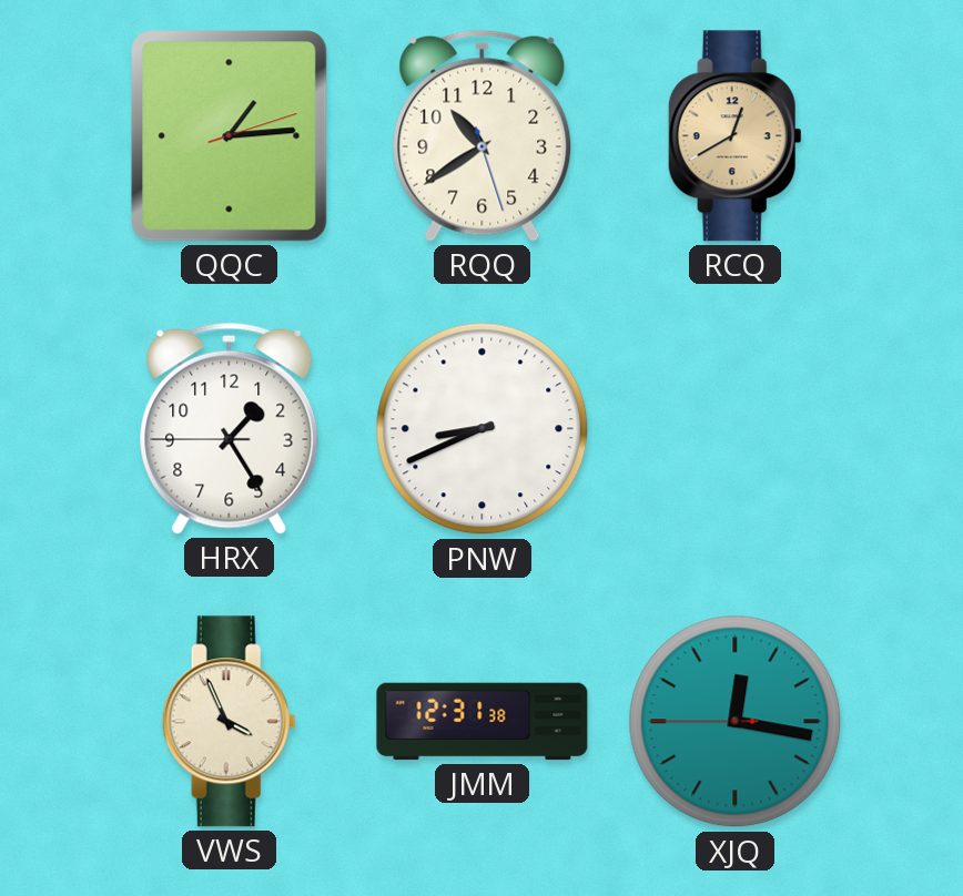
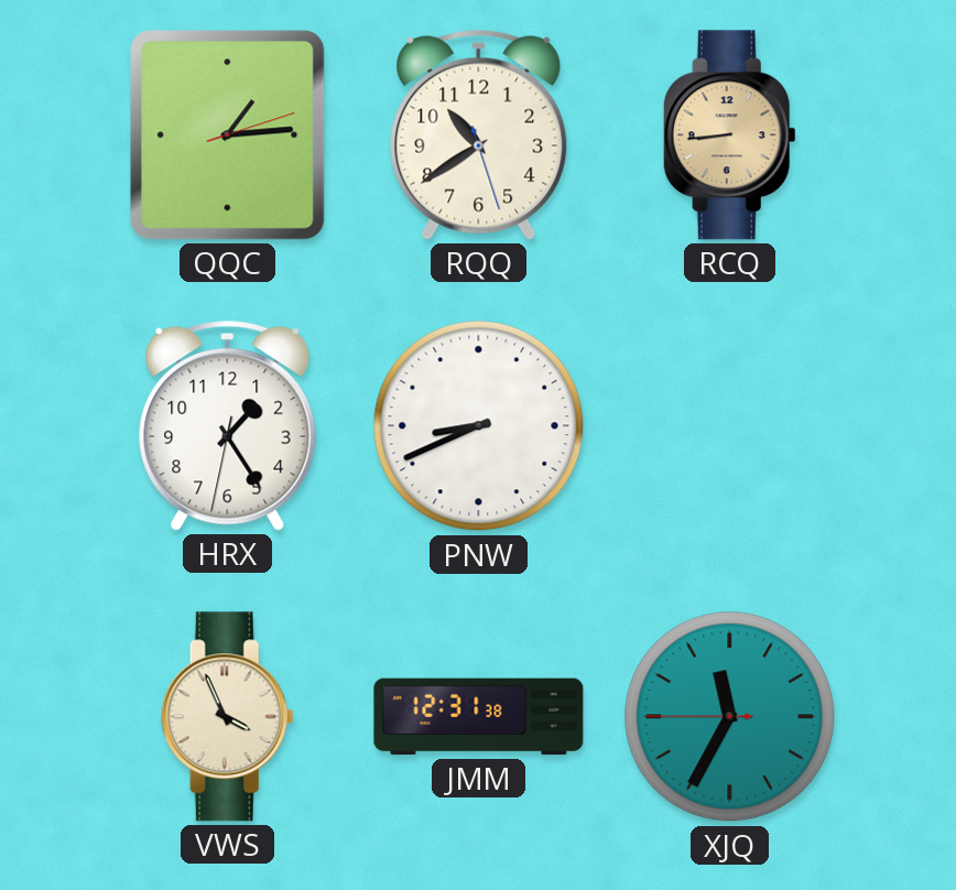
RCQ: 12:40 -> 8:44
HRX: 1:24:45 -> 1:24:32
XJQ: 12:16 -> 11:34
